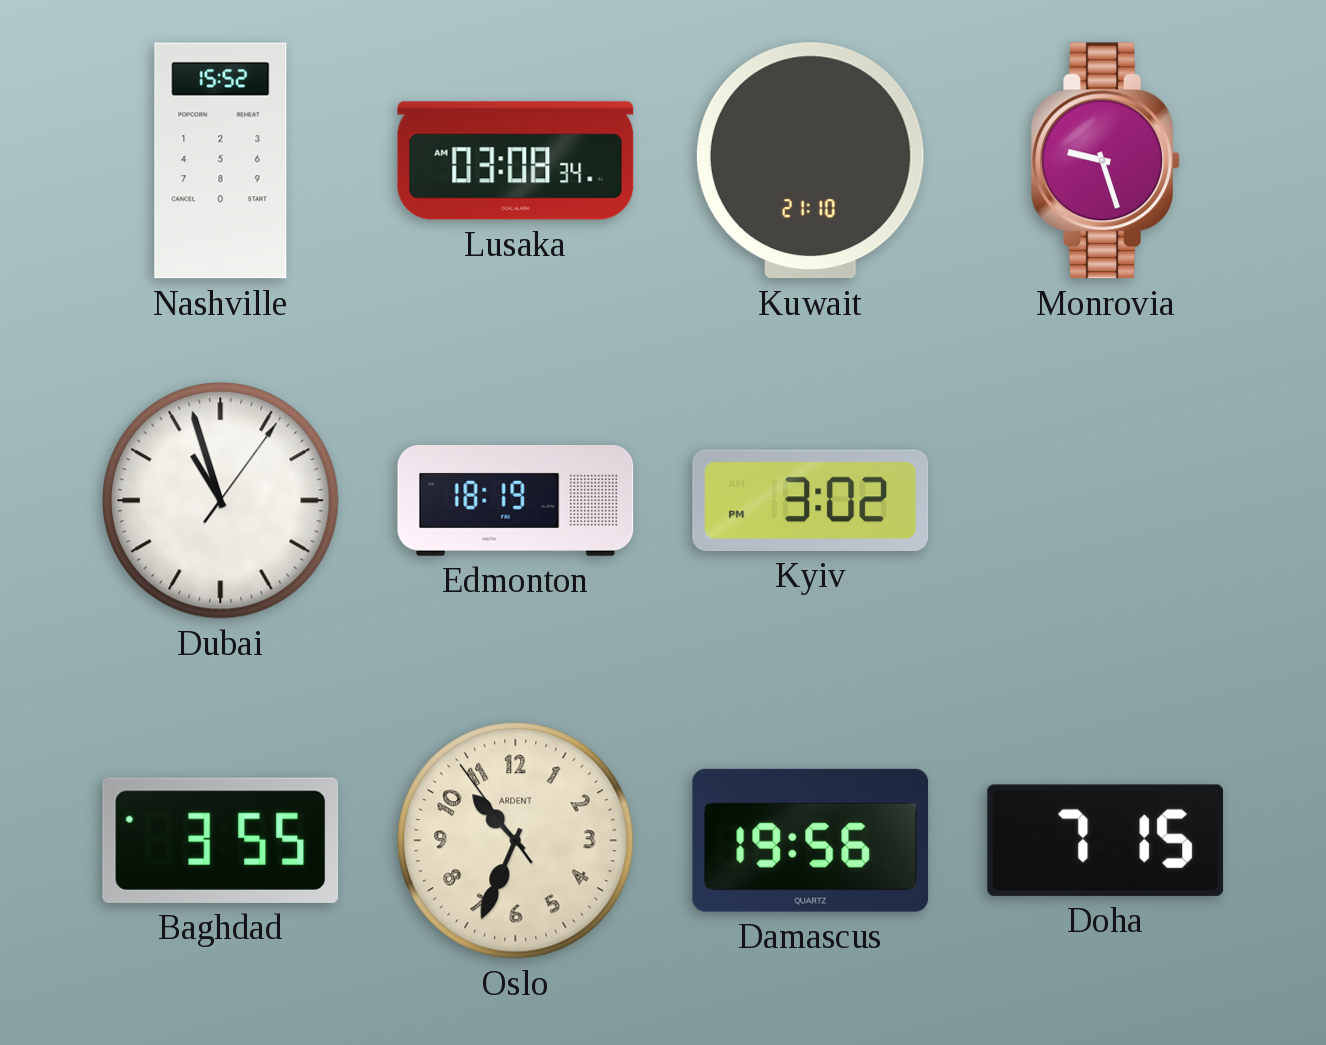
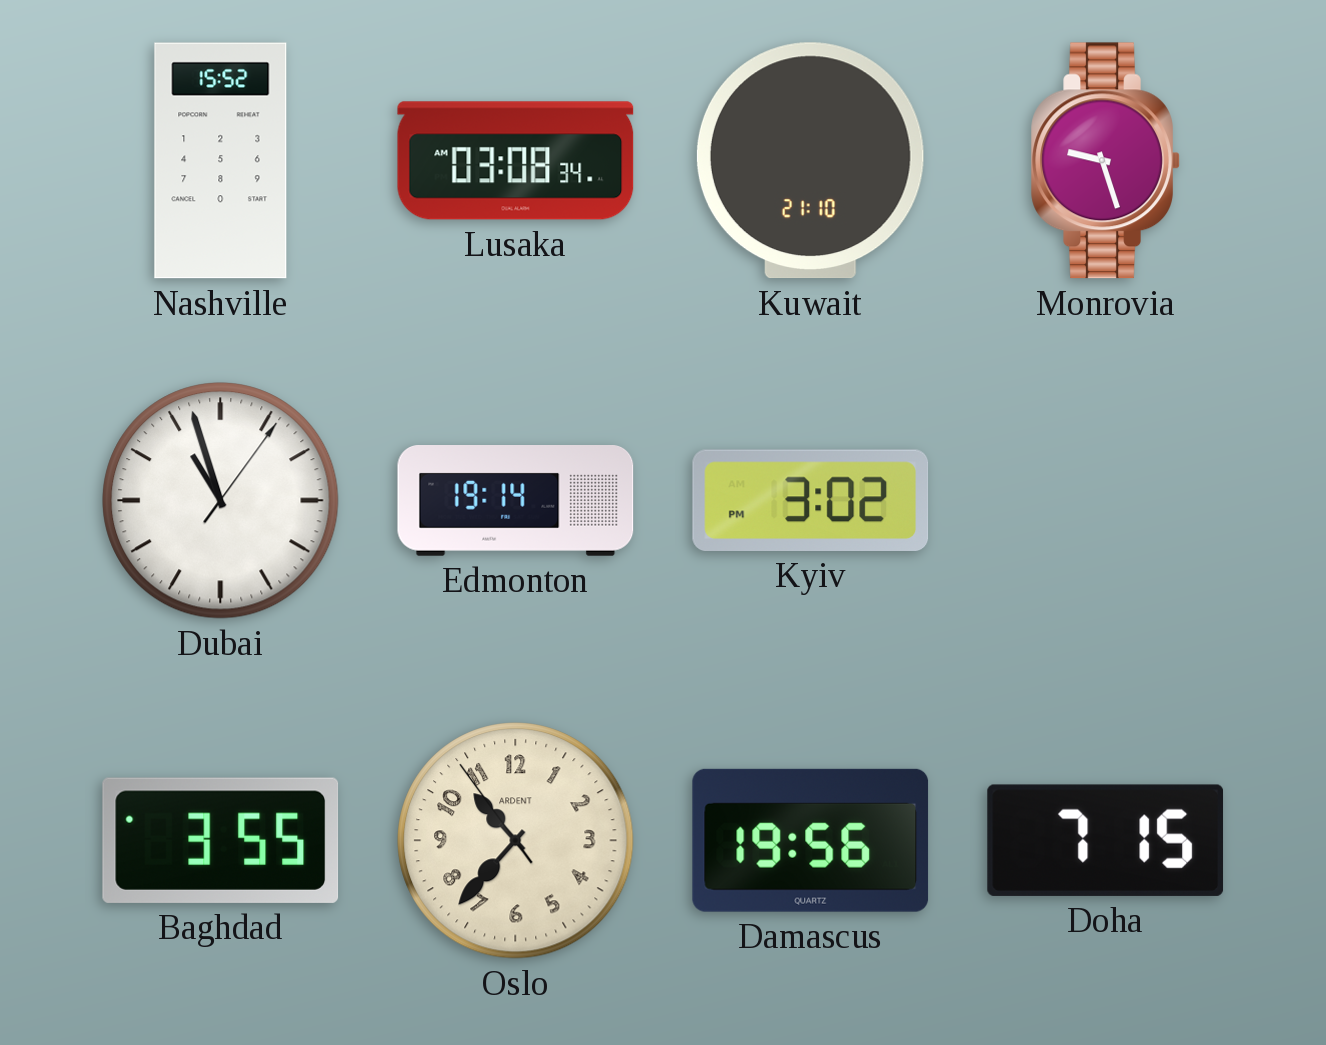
Edmonton: 18:19 -> 19:14
Oslo: 10:33 -> 10:36
